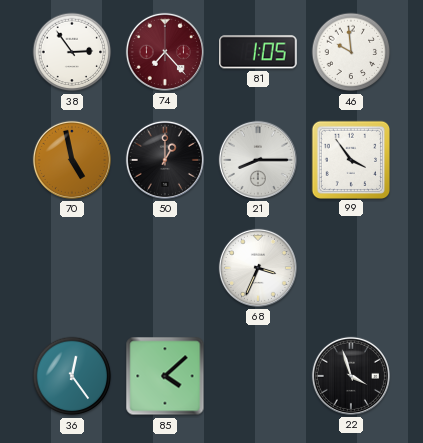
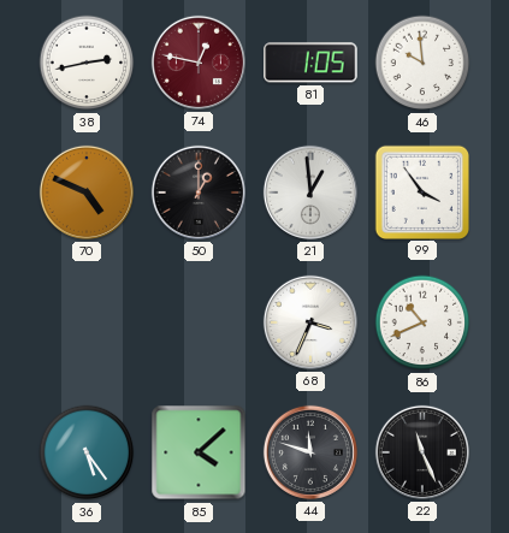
38: 2:54 -> 2:43
74: 7:23 -> 12:47
70: 4:58 -> 4:49
21: 8:15 -> 12:59
86: none -> 10:41
36: 12:24 -> 5:24
44: none -> 11:48
22: 3:57 -> 11:26
